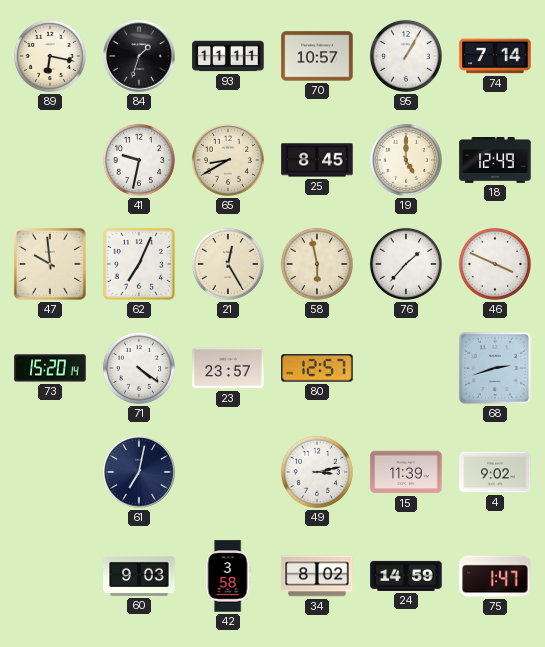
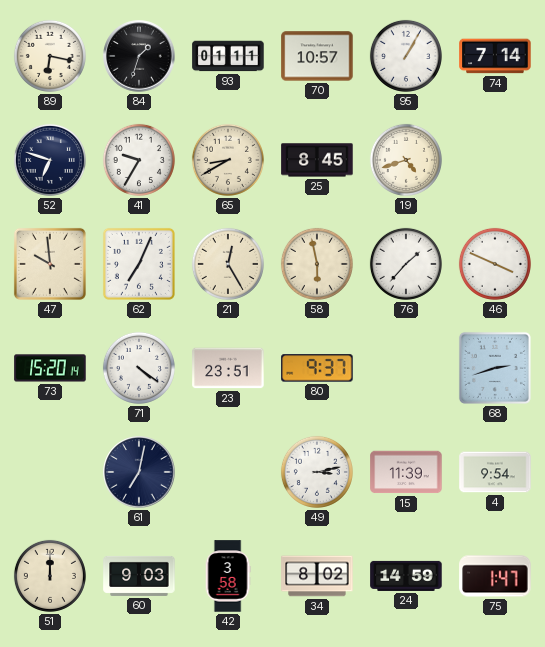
93: 11:11 -> 01:11
52: none -> 6:48
41: 9:32 -> 9:35
19: 5:00 -> 4:42
18: 12:49 -> none
23: 23:57 -> 23:51
80: 12:57 -> 9:37
4: 9:02 -> 9:54
51: none -> 12:00
